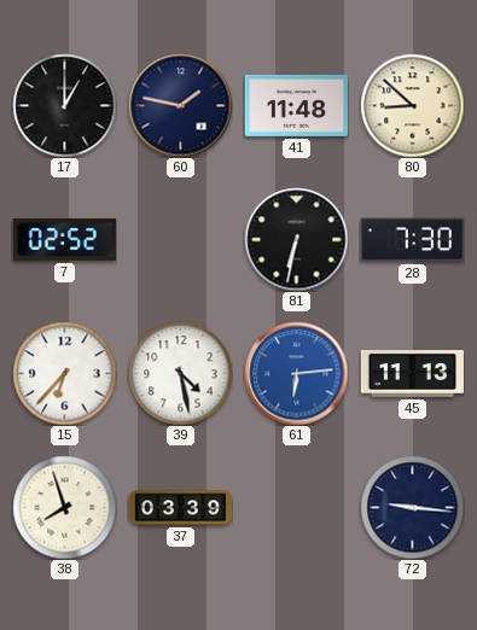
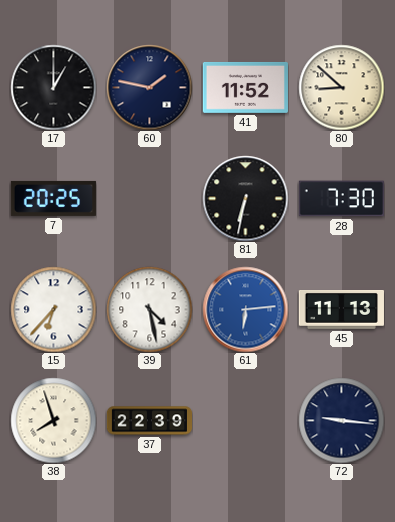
41: 11:48 -> 11:52
7: 02:52 -> 20:25
37: 03:39 -> 22:39
